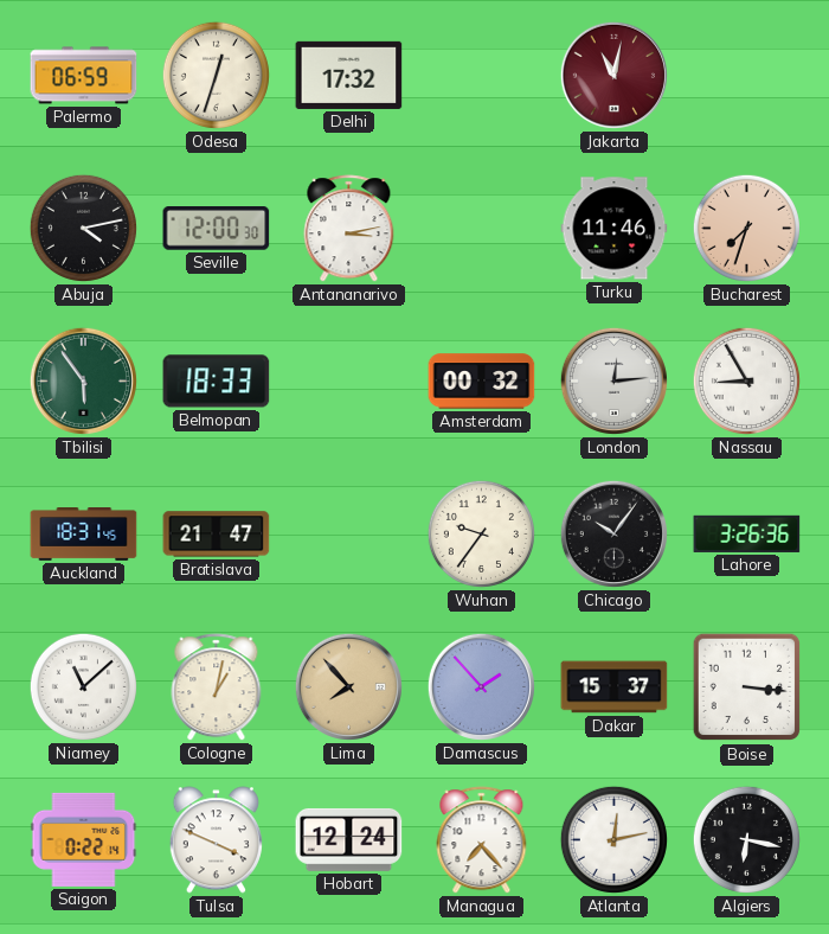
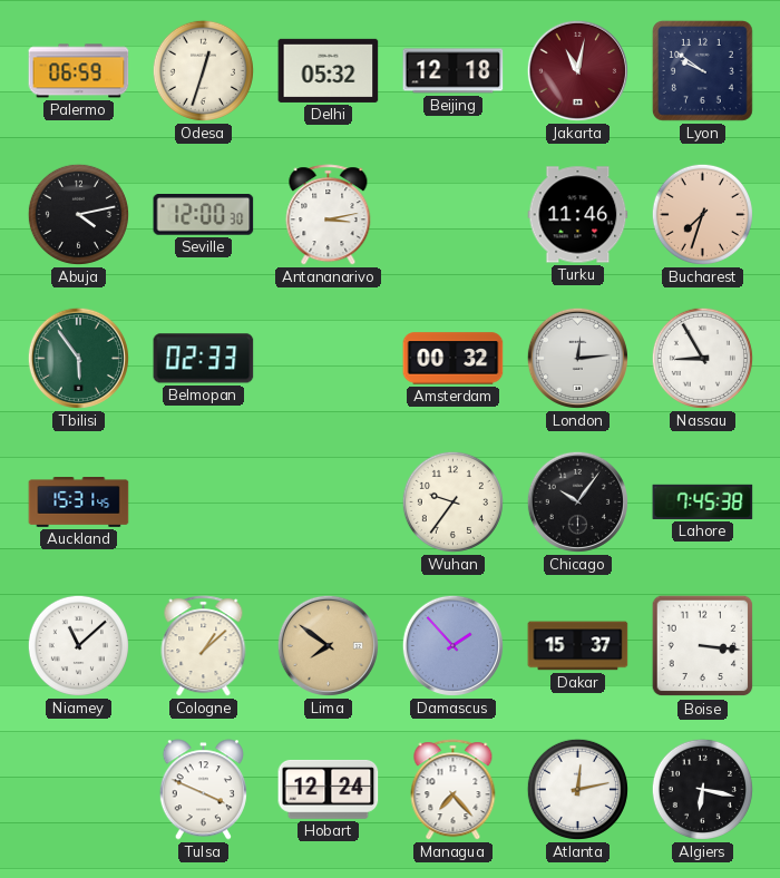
Delhi: 17:32 -> 05:32
Beijing: none -> 12:18
Lyon: none -> 9:51
Belmopan: 18:33 -> 02:33
Auckland: 18:31 -> 15:31
Bratislava: 21:47 -> none
Lahore: 3:26 -> 7:45
Cologne: 1:02 -> 1:08
Lima: 7:53 -> 7:51
Saigon: 0:22 -> none
